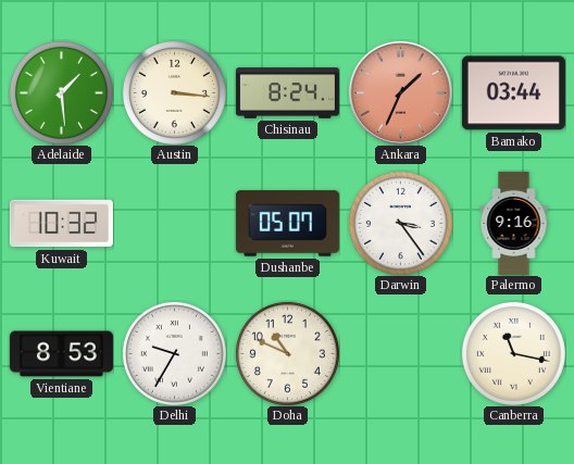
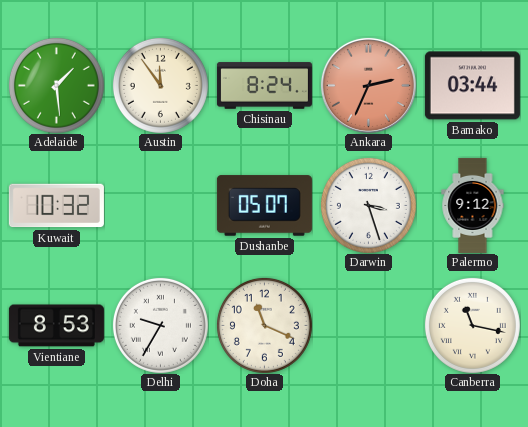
Austin: 3:16 -> 11:54
Ankara: 1:34 -> 2:34
Darwin: 3:24 -> 3:27
Palermo: 9:16 -> 9:12
Doha: 10:49 -> 11:19
